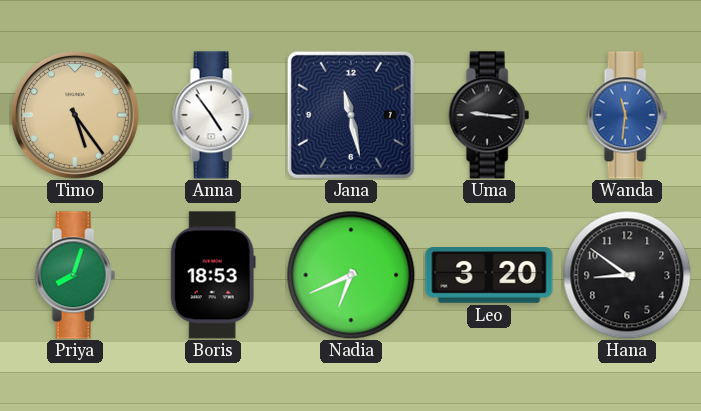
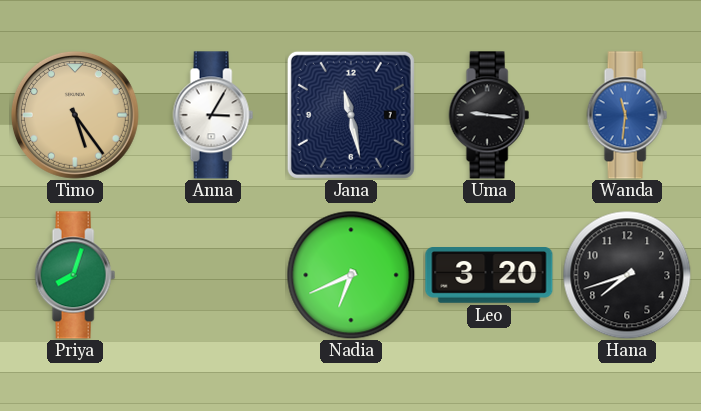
Anna: 4:54 -> 3:05
Boris: 18:53 -> none
Hana: 8:51 -> 7:42
